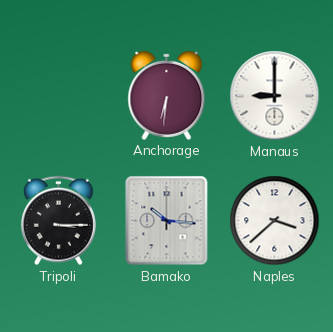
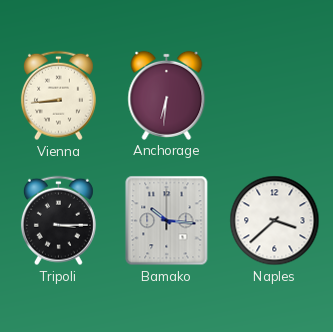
Vienna: none -> 8:44
Manaus: 9:00 -> none
